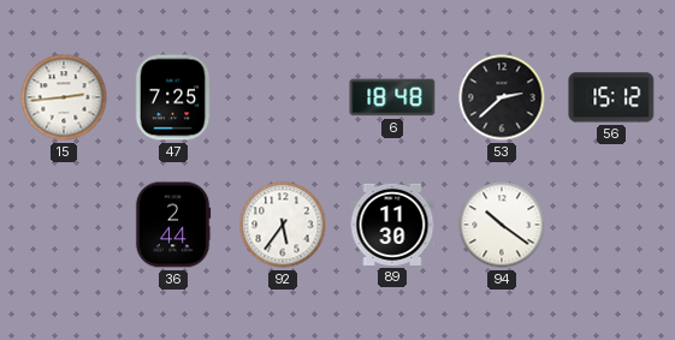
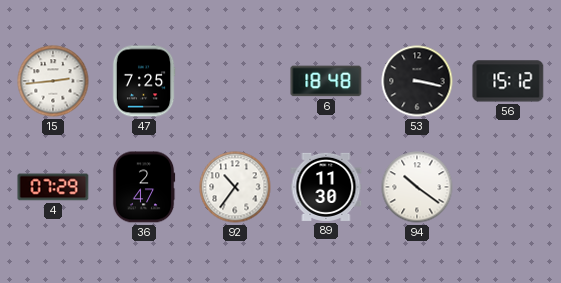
53: 2:38 -> 3:17
4: none -> 07:29
36: 2:44 -> 2:47
92: 5:36 -> 10:36
